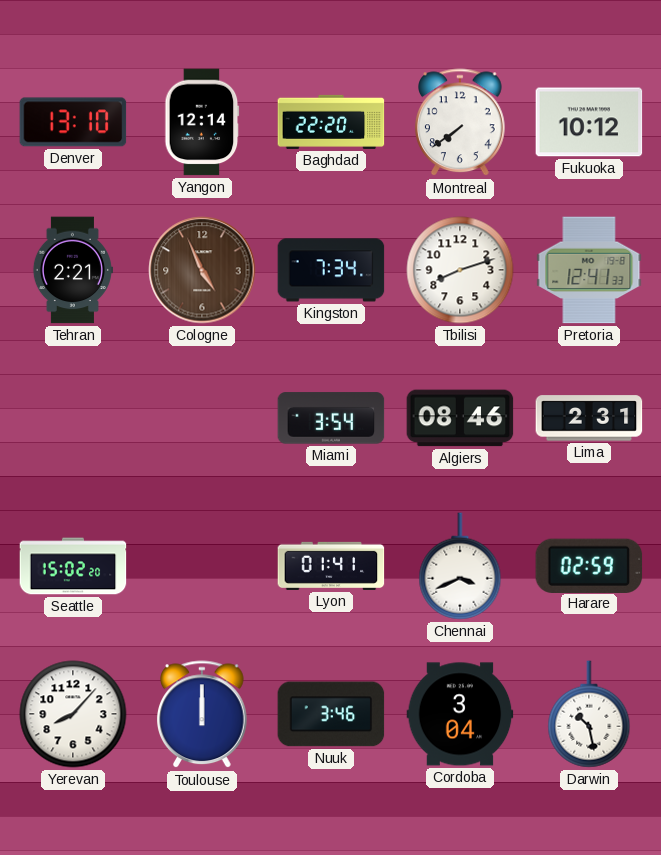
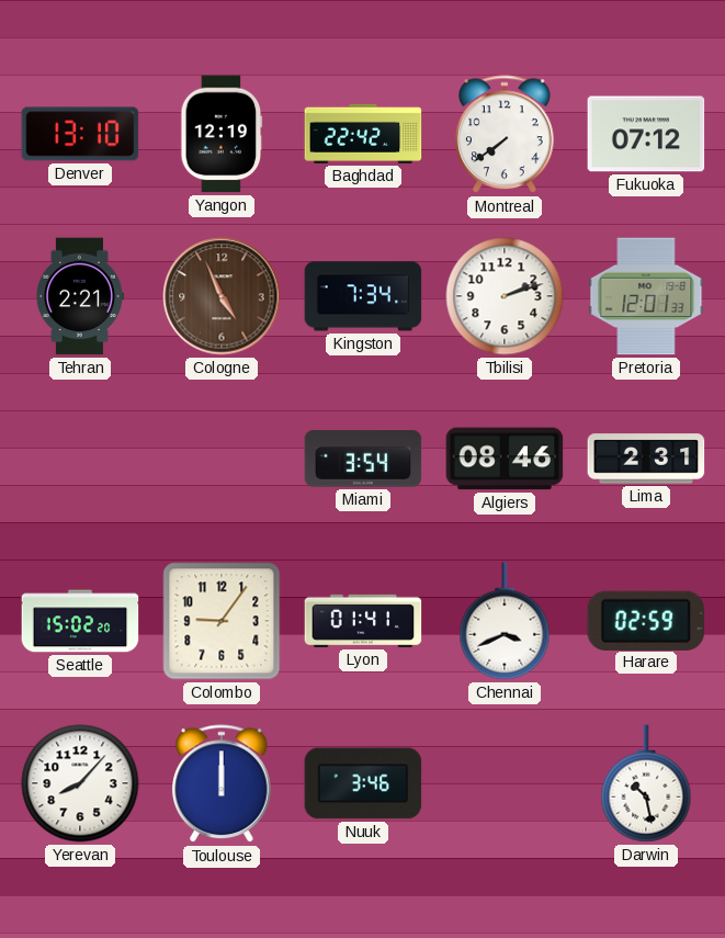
Yangon: 12:14 -> 12:19
Baghdad: 22:20 -> 22:42
Fukuoka: 10:12 -> 07:12
Tbilisi: 8:12 -> 2:12
Pretoria: 12:41 -> 12:01
Colombo: none -> 9:06
Cordoba: 3:04 -> none
